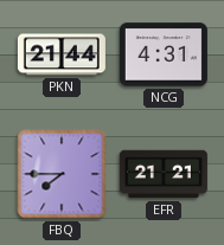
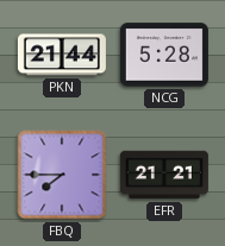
NCG: 4:31 -> 5:28
